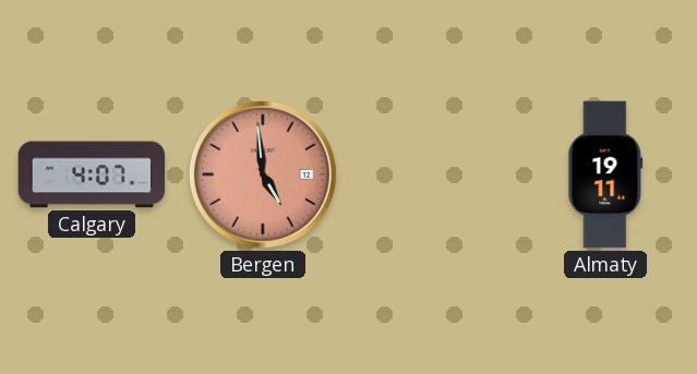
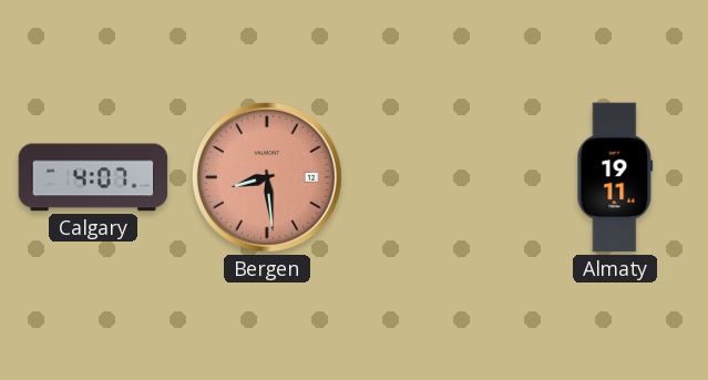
Bergen: 4:59 -> 8:29
